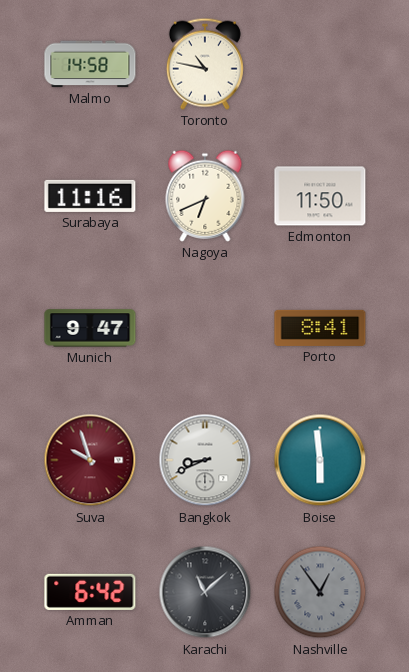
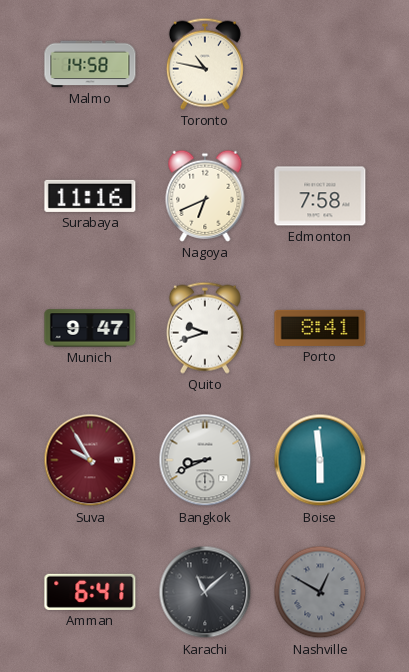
Edmonton: 11:50 -> 7:58
Quito: none -> 9:42
Suva: 9:57 -> 9:55
Amman: 6:42 -> 6:41
Nashville: 12:54 -> 12:50
